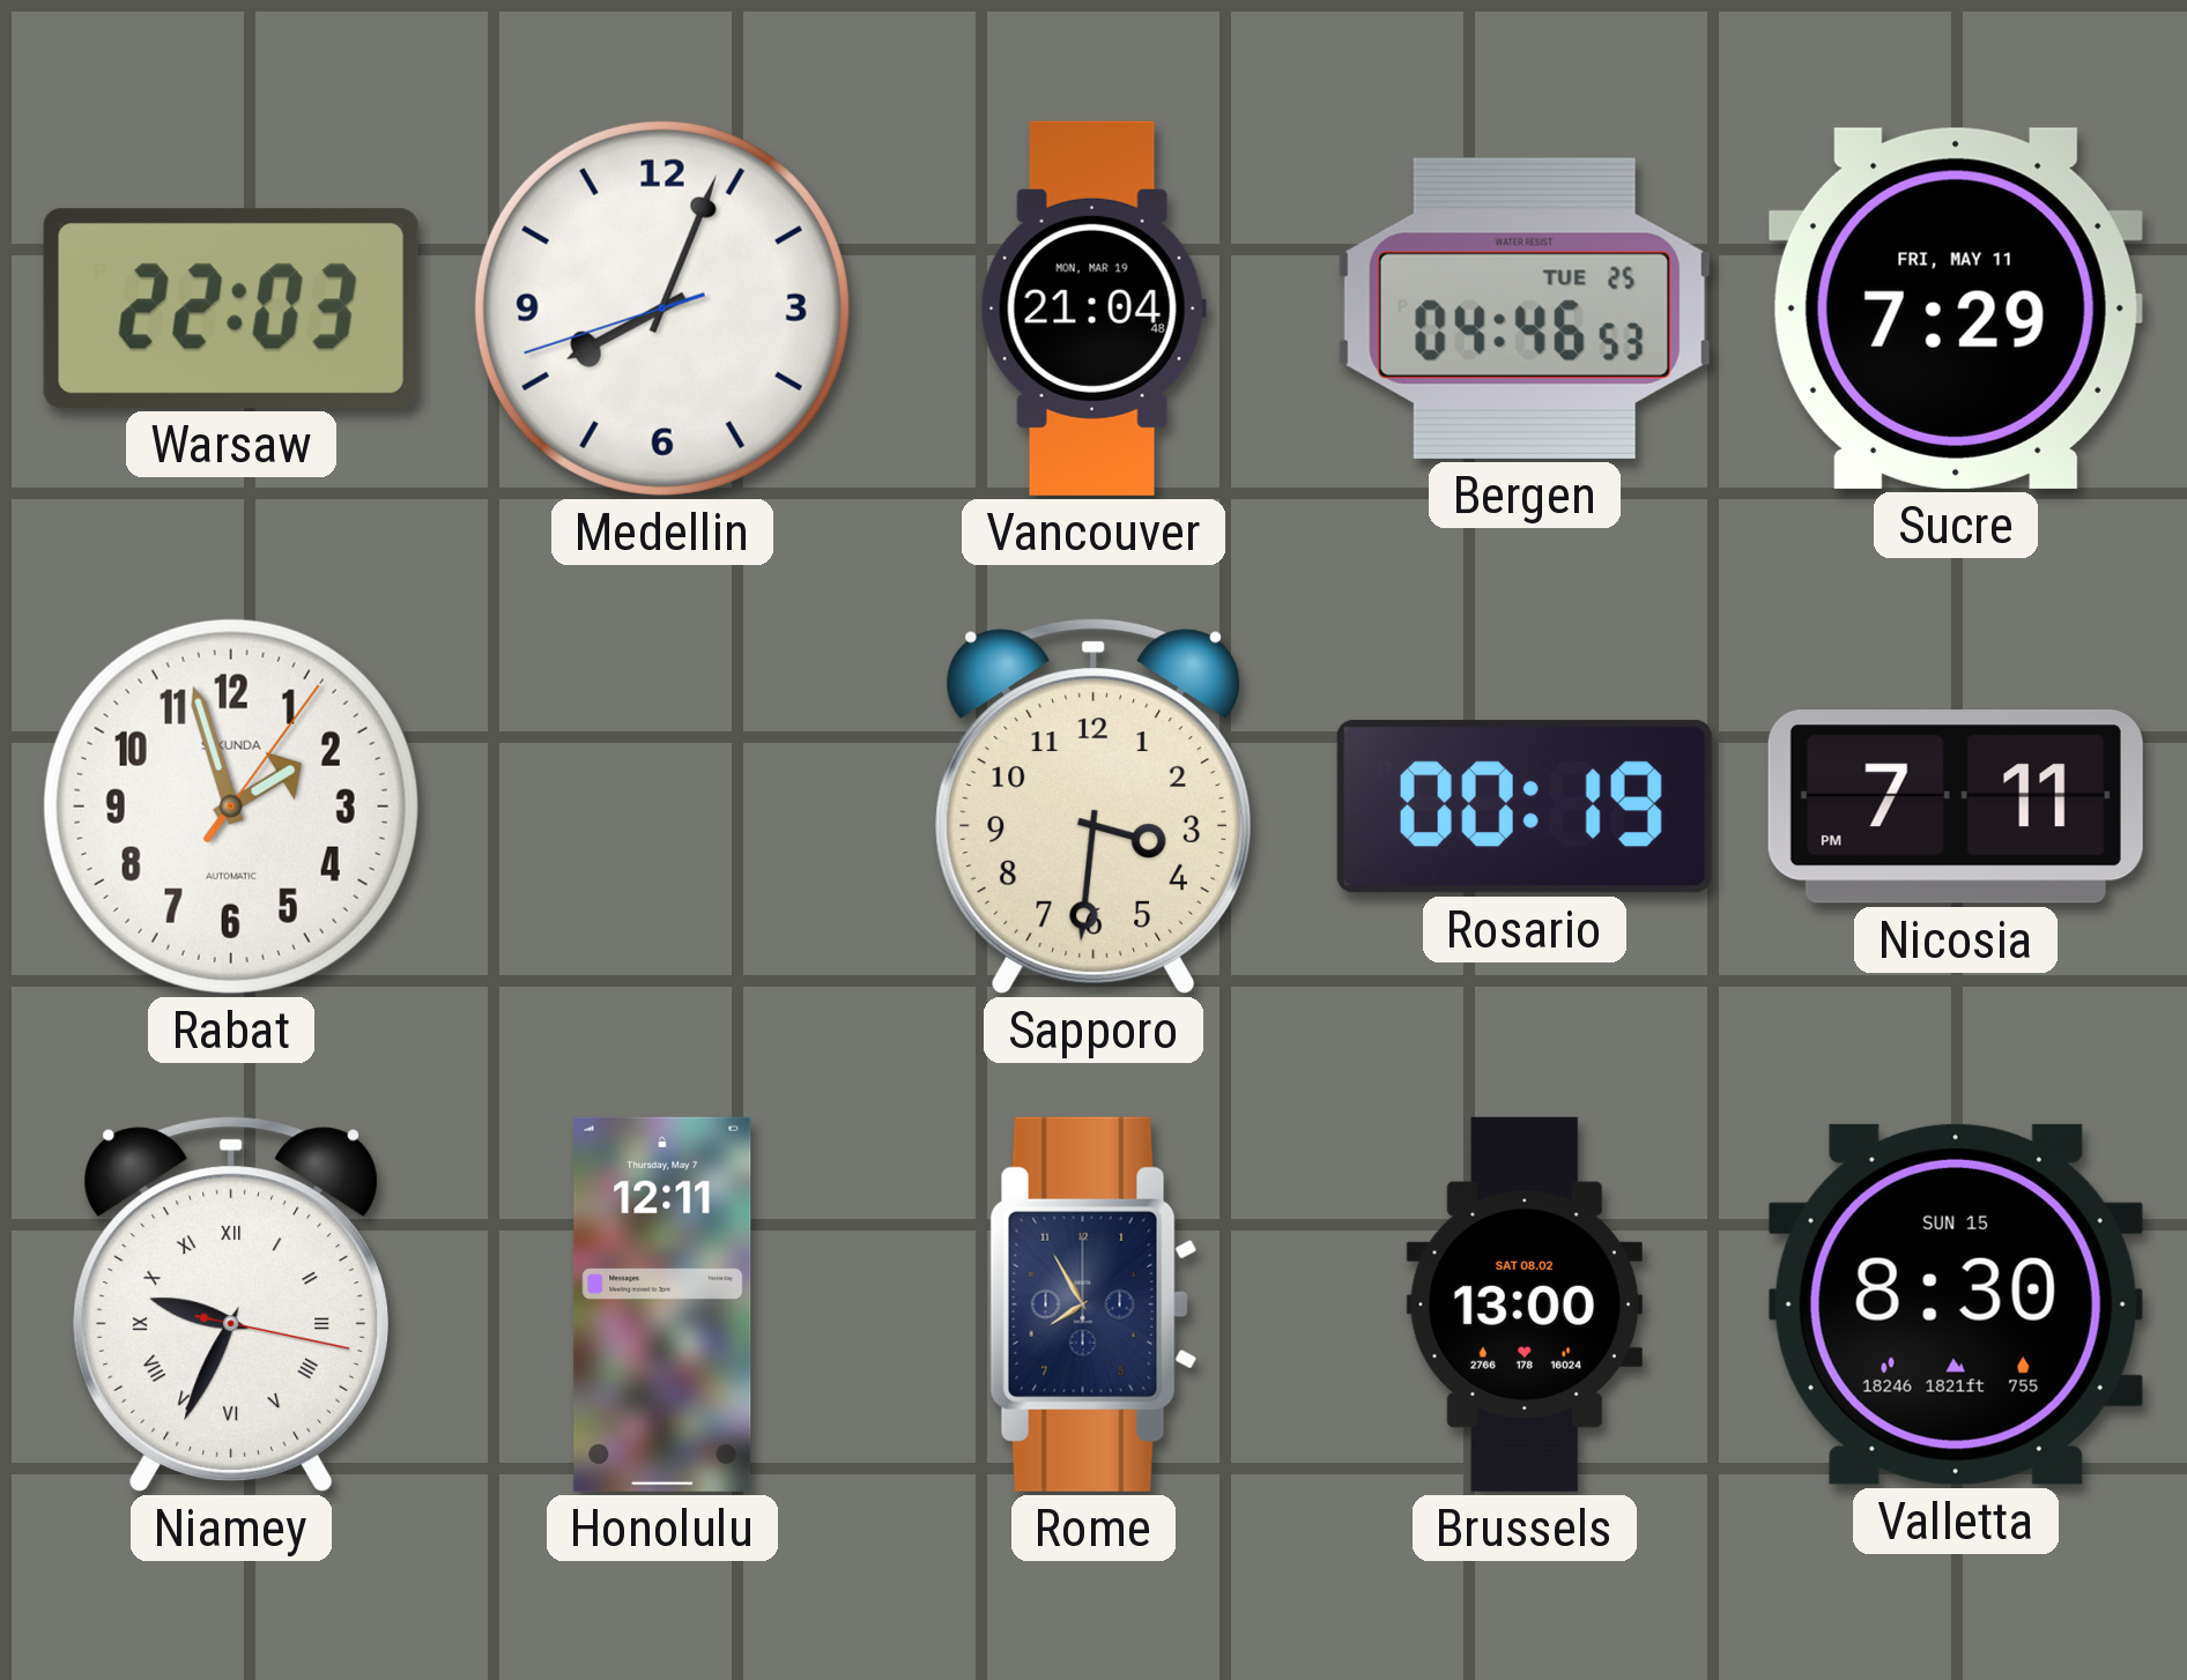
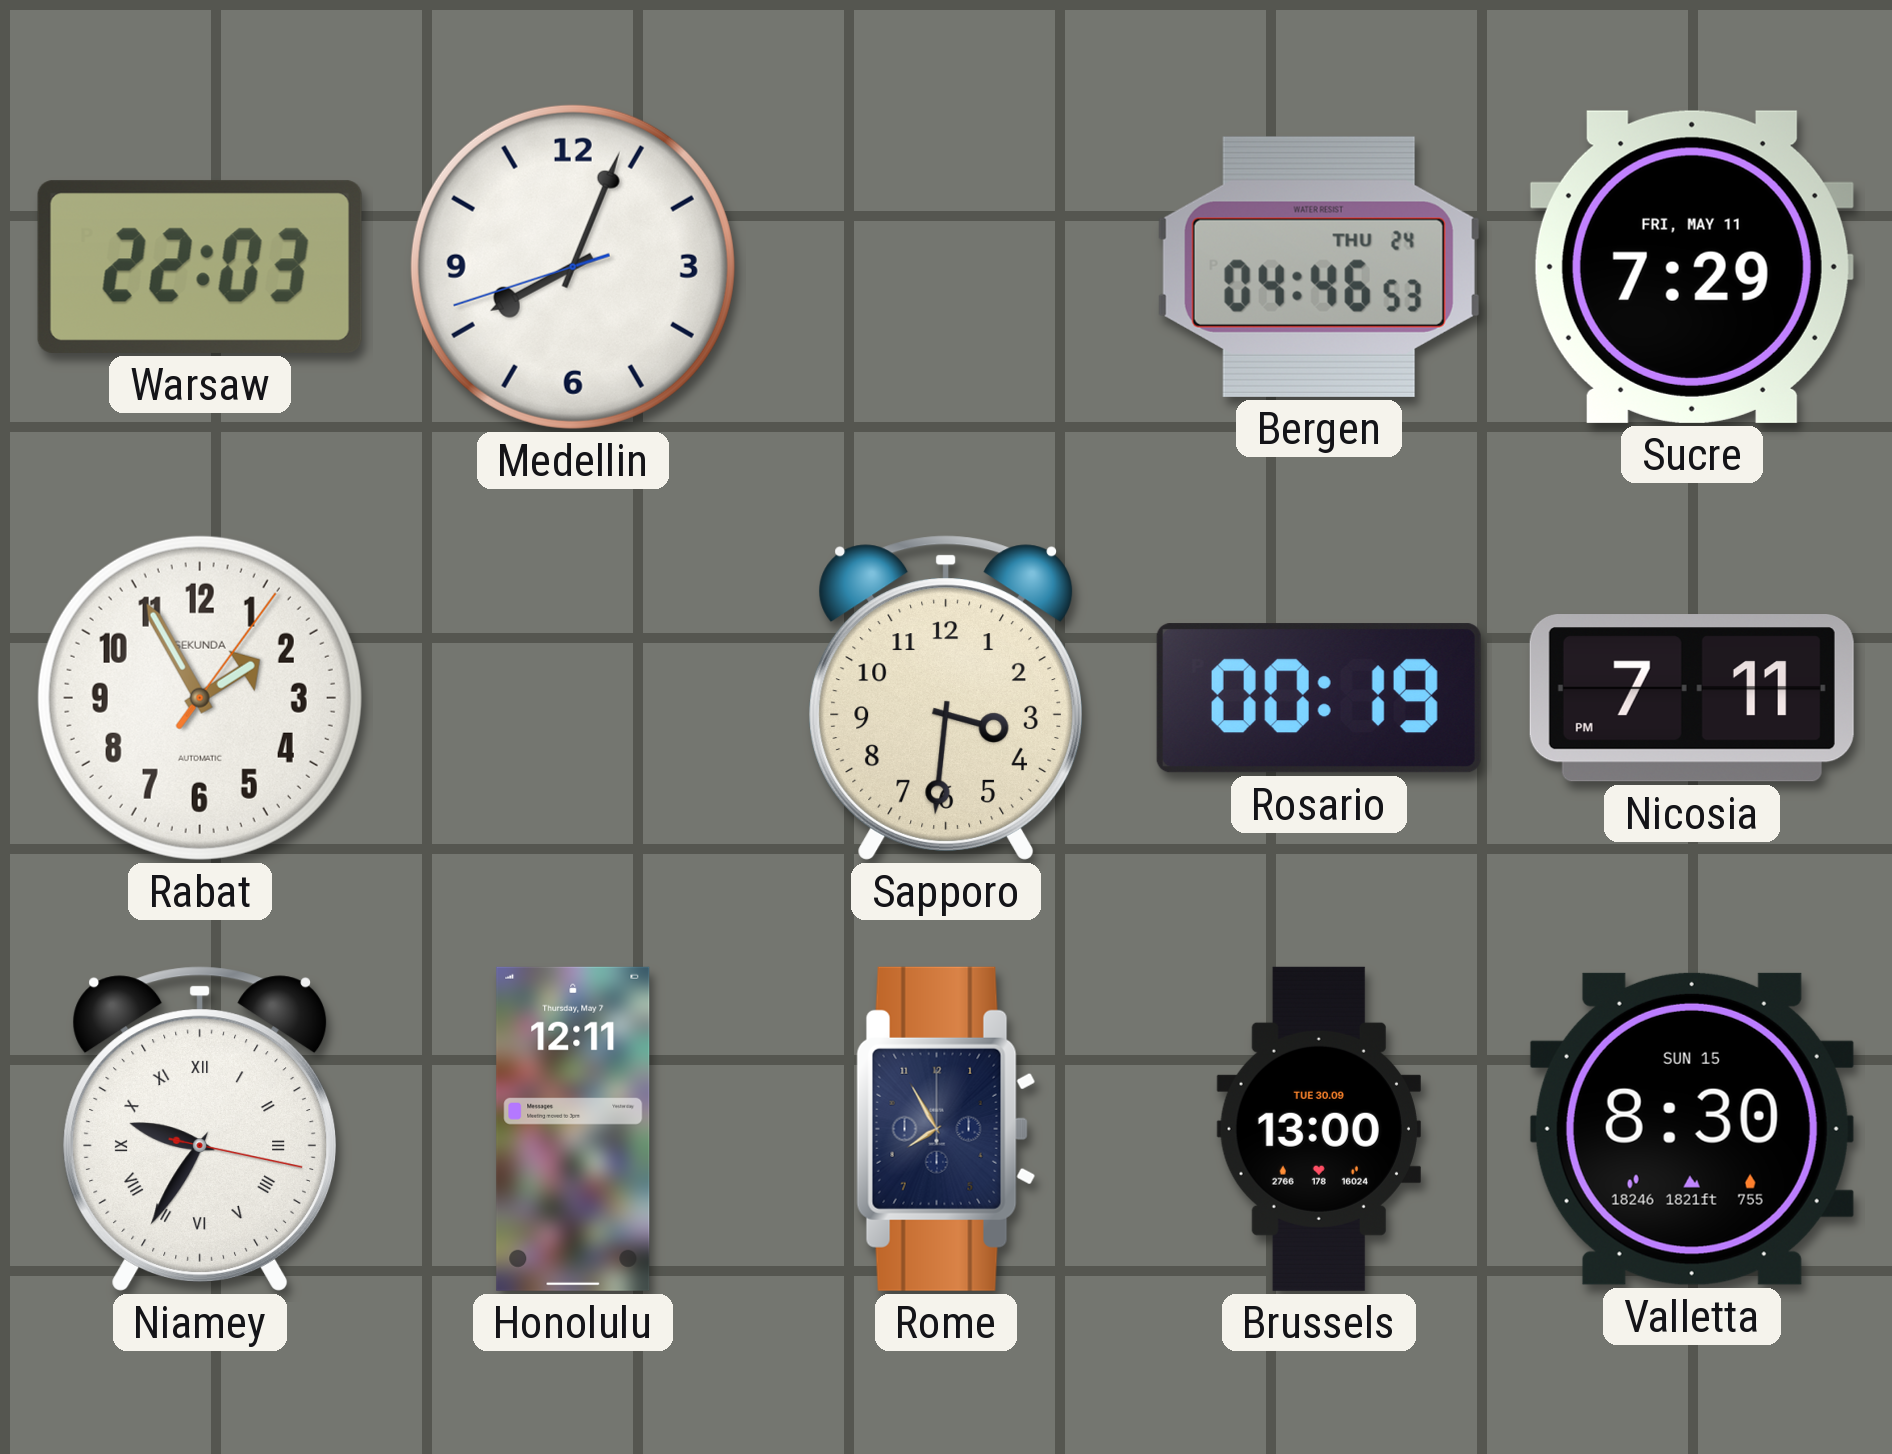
Vancouver: 21:04 -> none
Bergen date: TUE 25 -> THU 24
Rabat: 1:57 -> 1:55
Niamey: 9:34 -> 9:35
Brussels date: SAT 08.02 -> TUE 30.09
